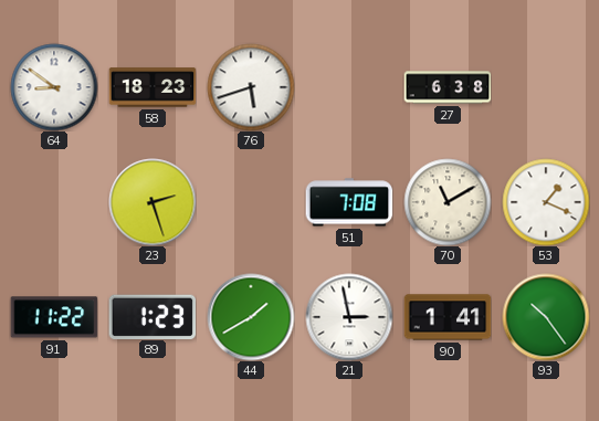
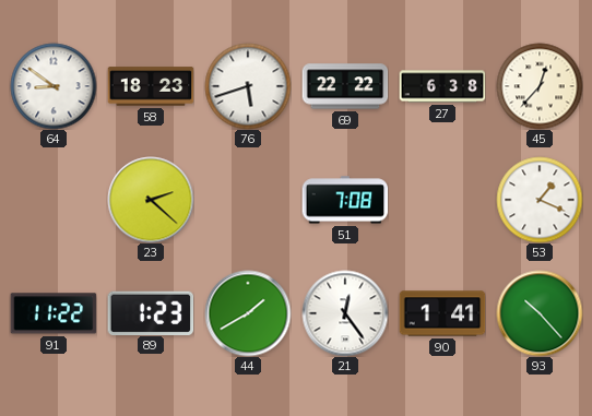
69: none -> 22:22
45: none -> 12:37
23: 2:27 -> 2:22
70: 11:10 -> none
21: 2:58 -> 12:24
93: 10:24 -> 10:23
